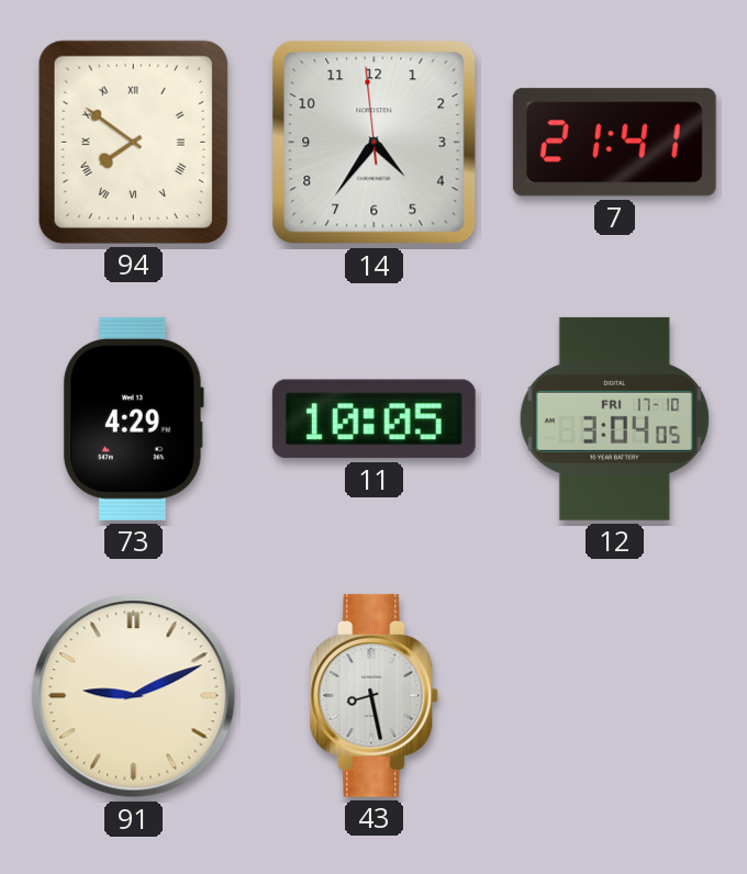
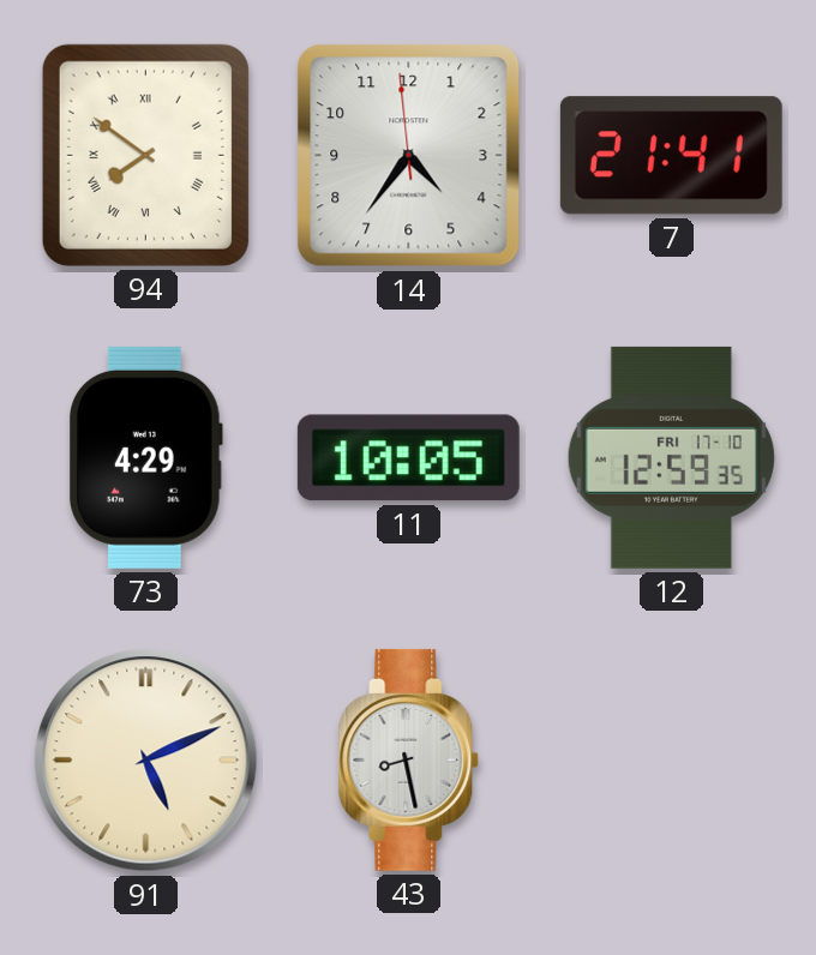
12: 3:04 -> 12:59
91: 9:11 -> 5:11
